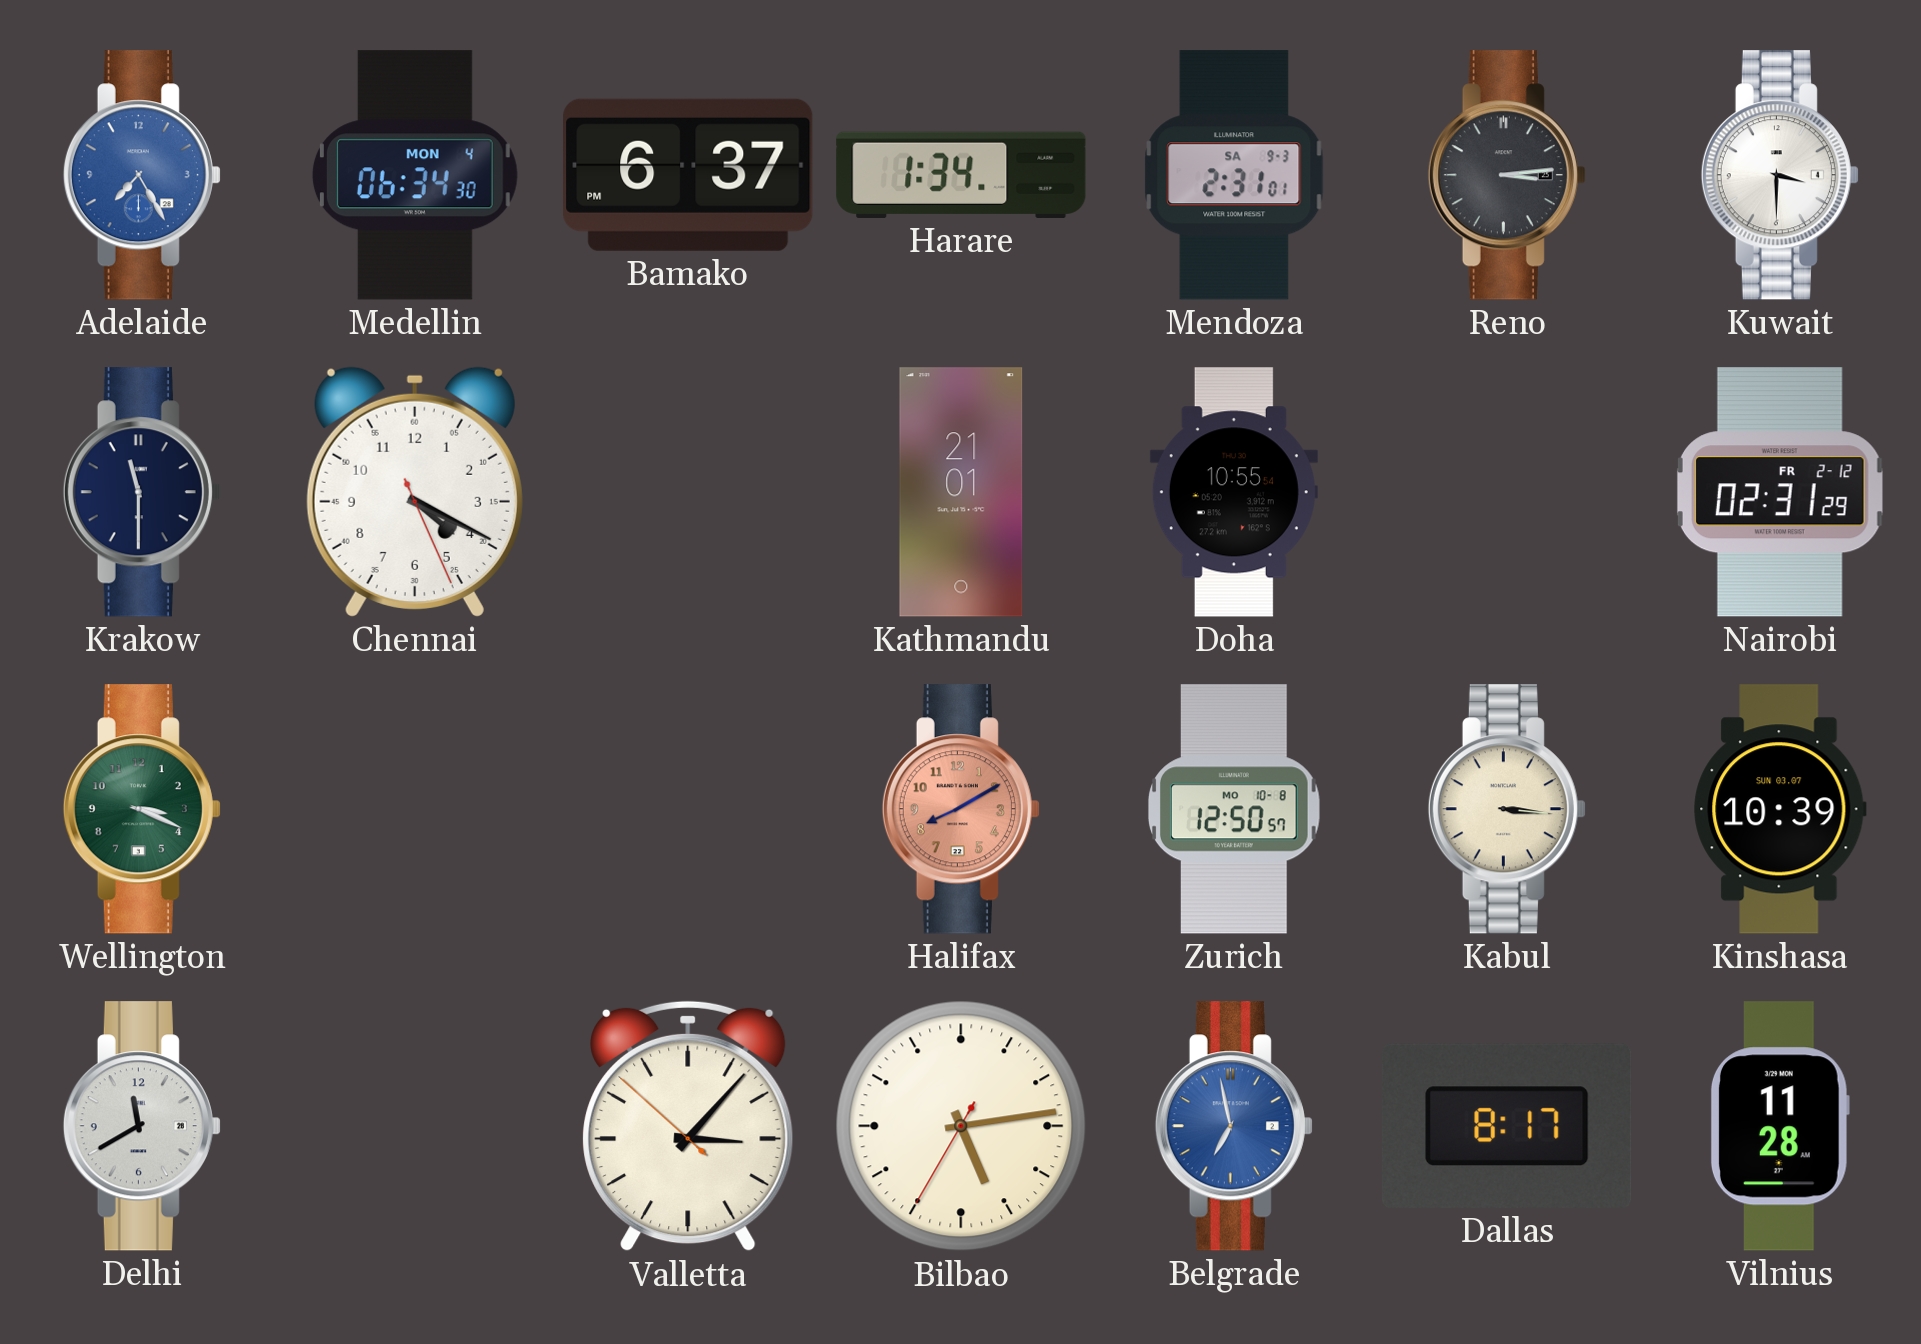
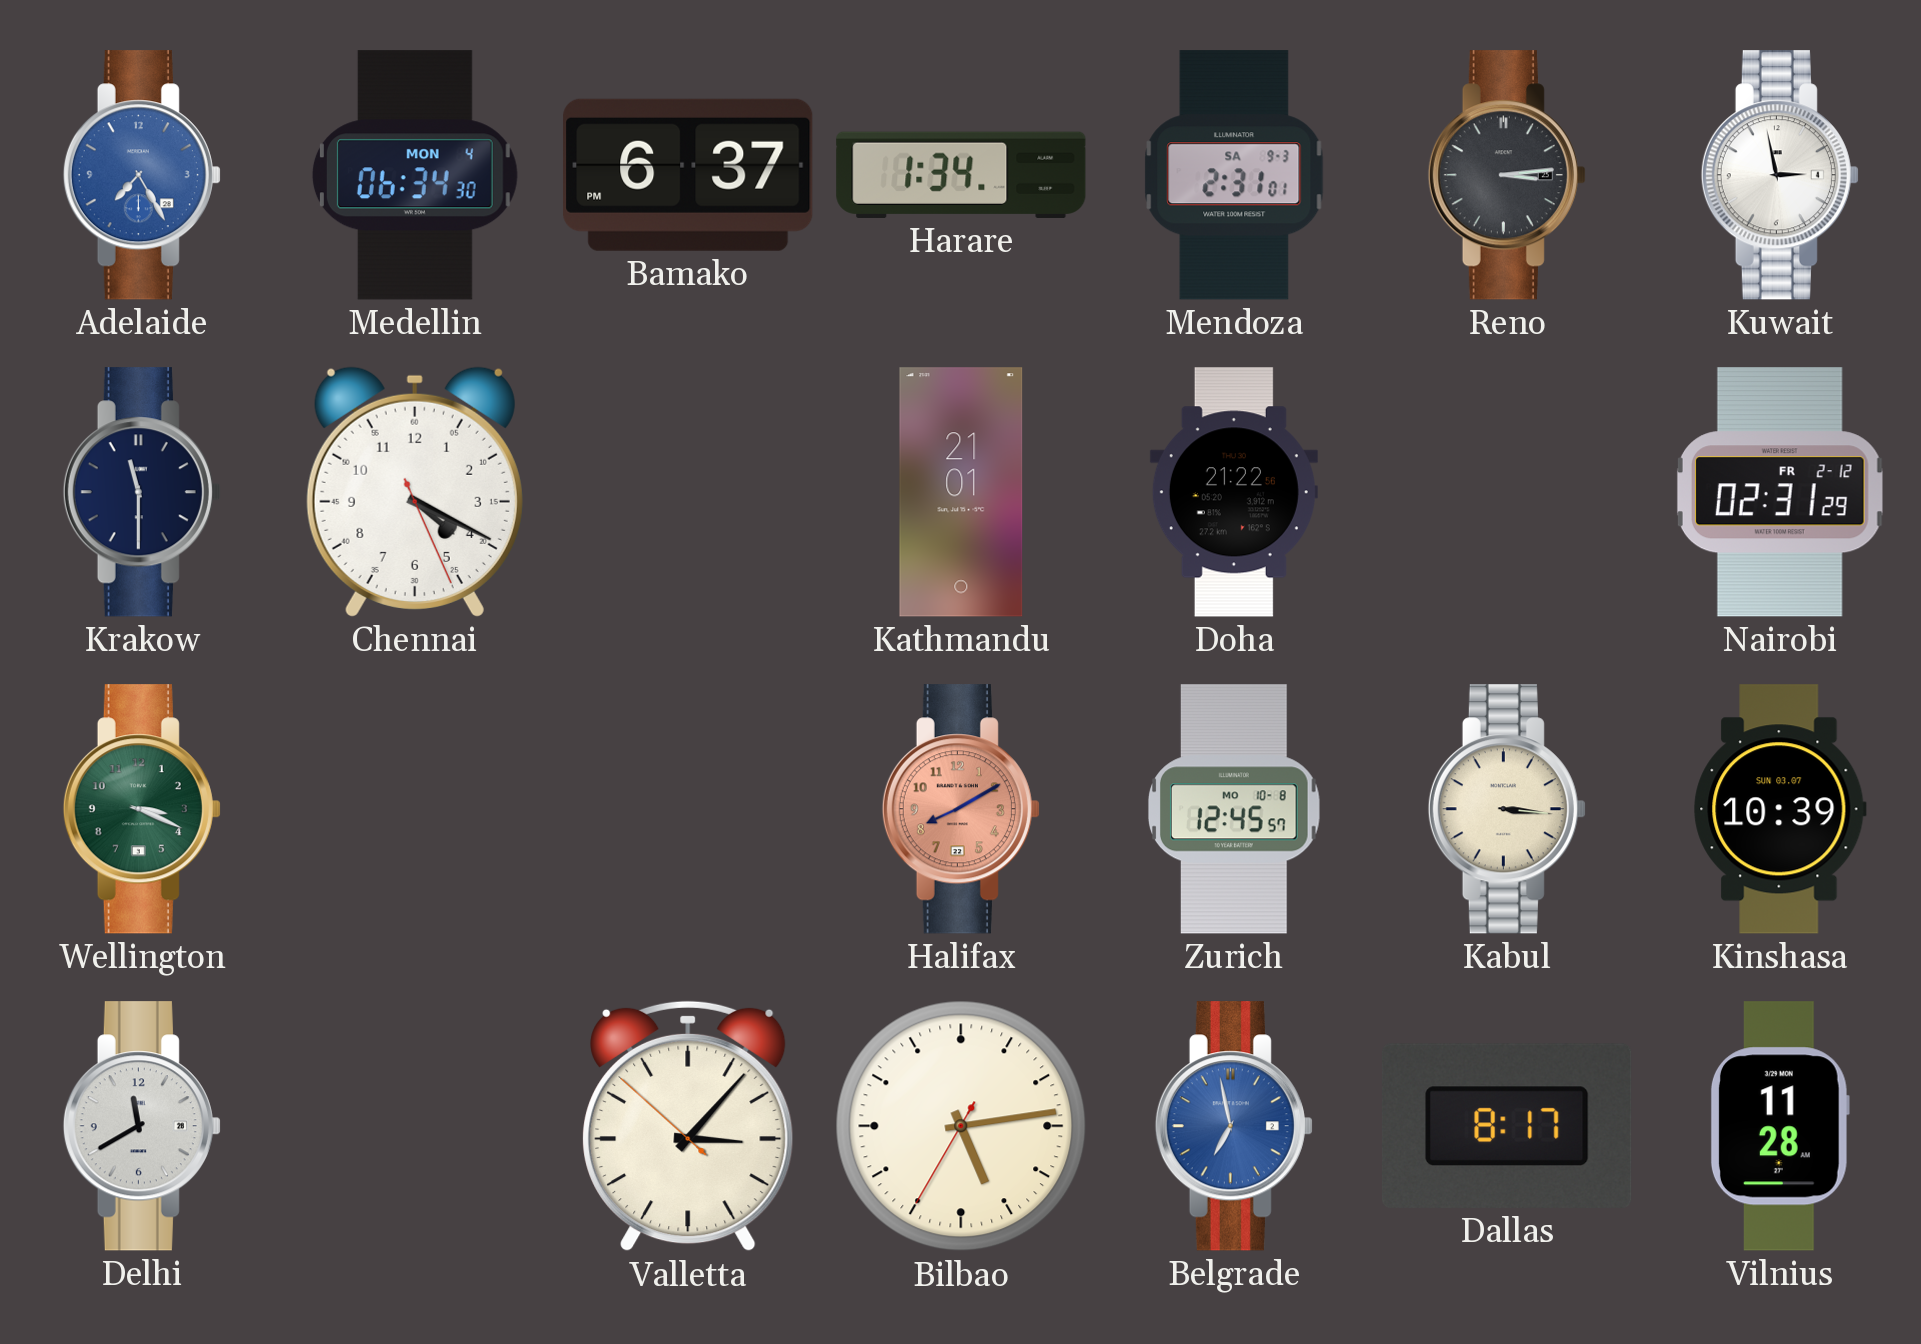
Kuwait: 3:30 -> 2:58
Doha: 10:55 -> 21:22
Zurich: 12:50 -> 12:45
